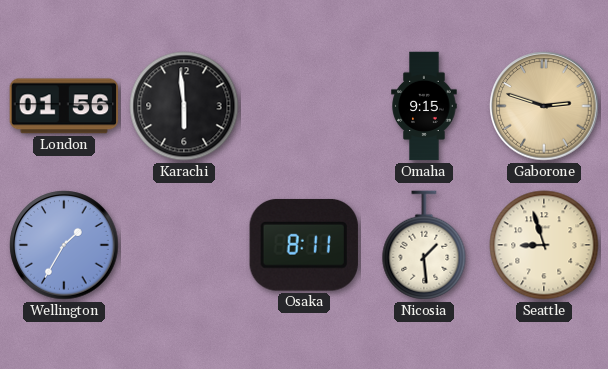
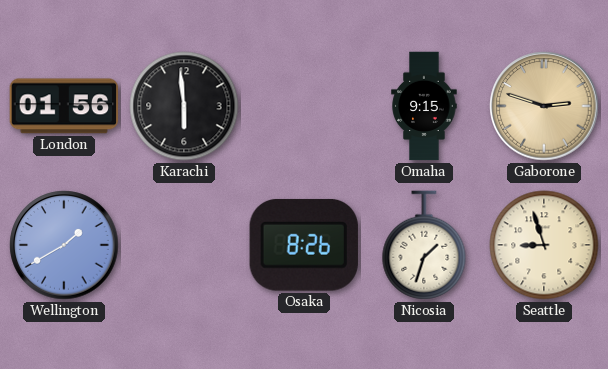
Wellington: 1:35 -> 1:40
Osaka: 8:11 -> 8:26
Nicosia: 1:29 -> 1:33
